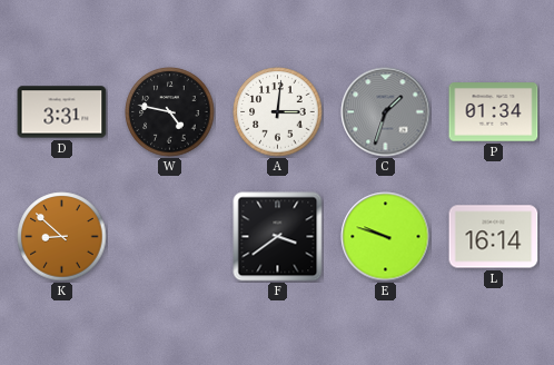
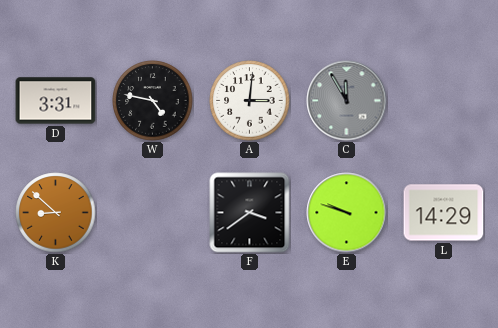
C: 1:33 -> 11:55
P: 01:34 -> none
L: 16:14 -> 14:29
